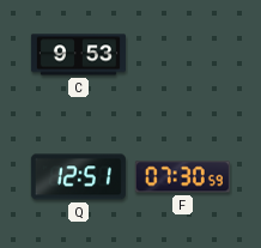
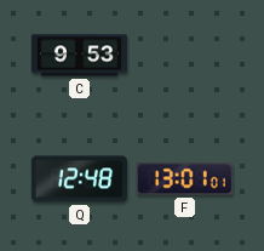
Q: 12:51 -> 12:48
F: 07:30 -> 13:01
